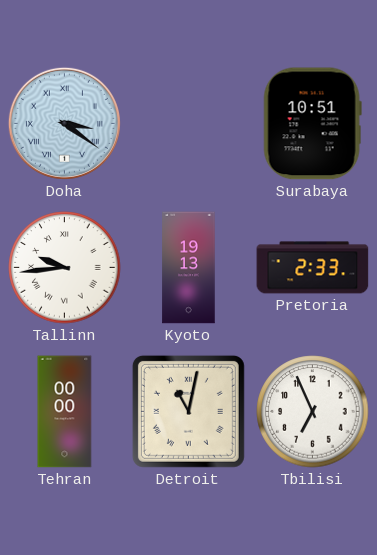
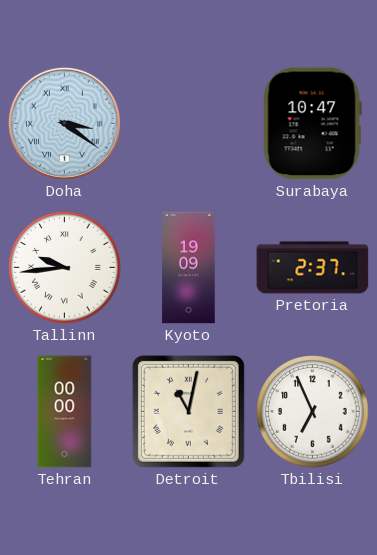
Surabaya: 10:51 -> 10:47
Kyoto: 19:13 -> 19:09
Pretoria: 2:33 -> 2:37
